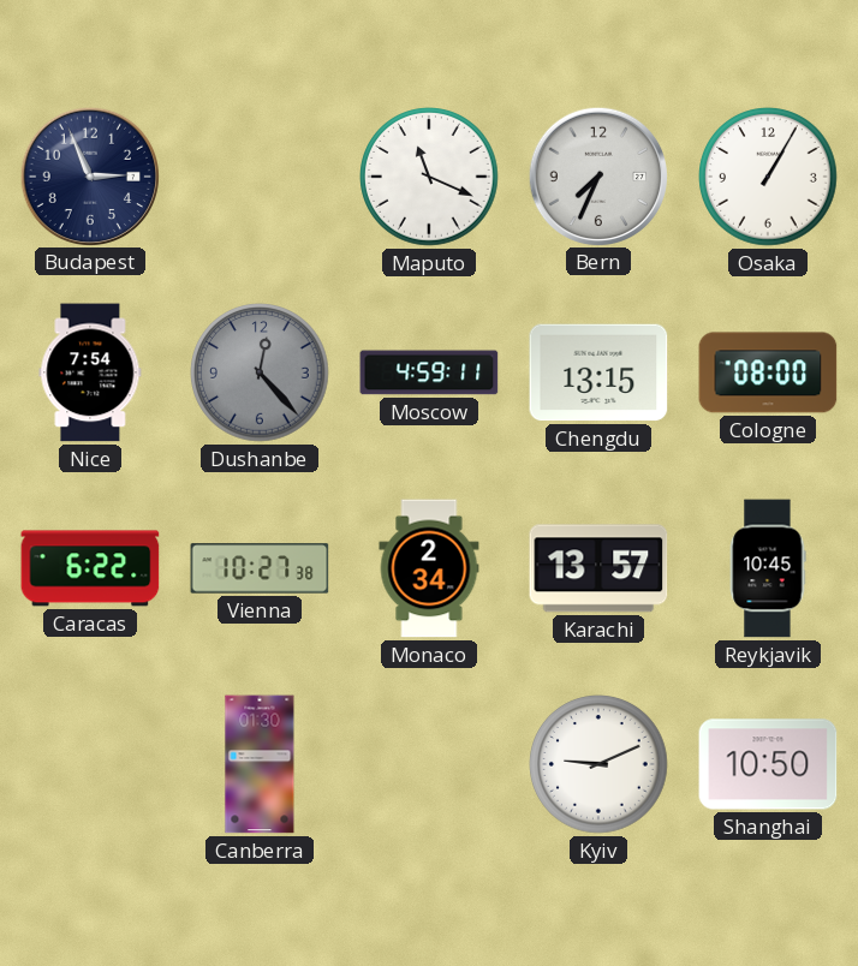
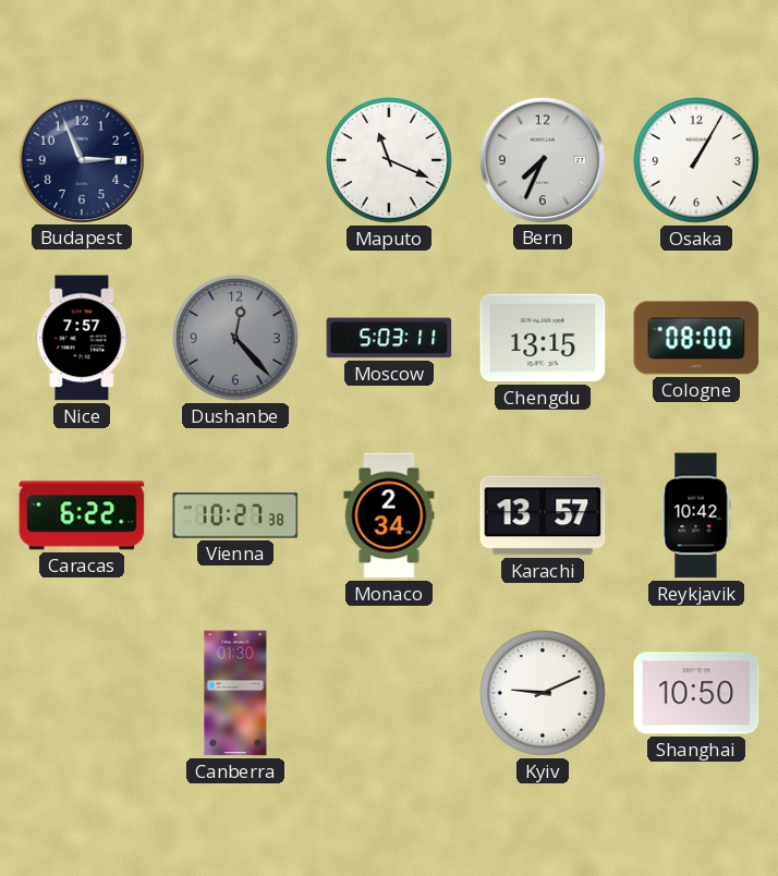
Nice: 7:54 -> 7:57
Moscow: 4:59 -> 5:03
Reykjavik: 10:45 -> 10:42
